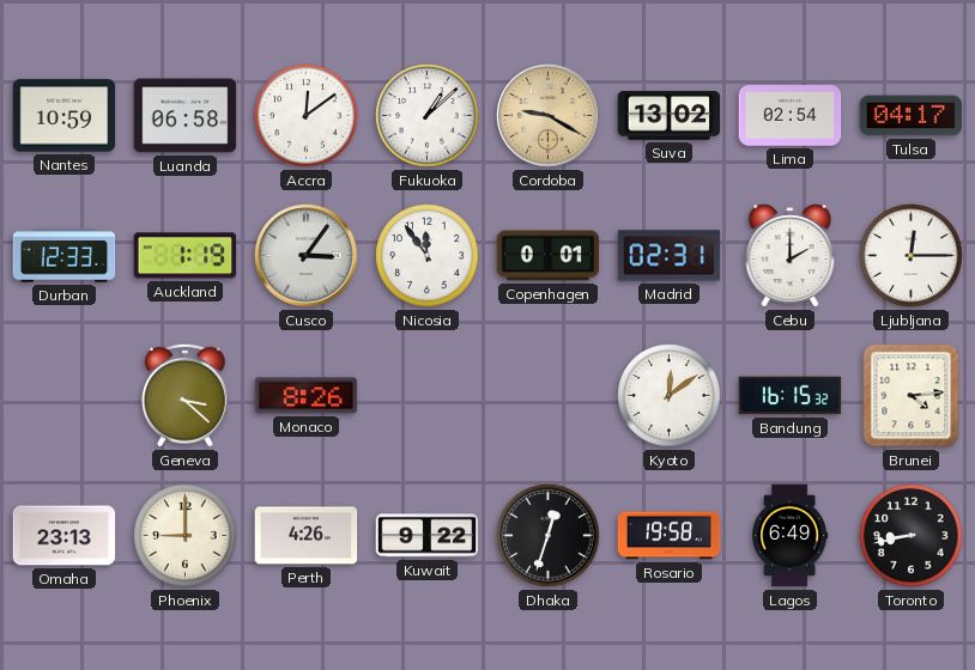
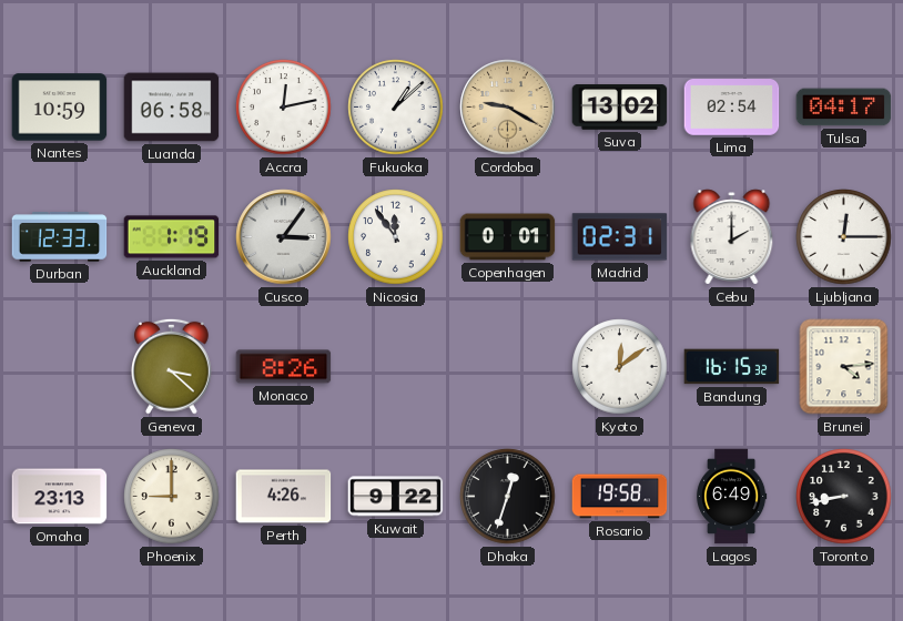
Accra: 12:09 -> 12:13
